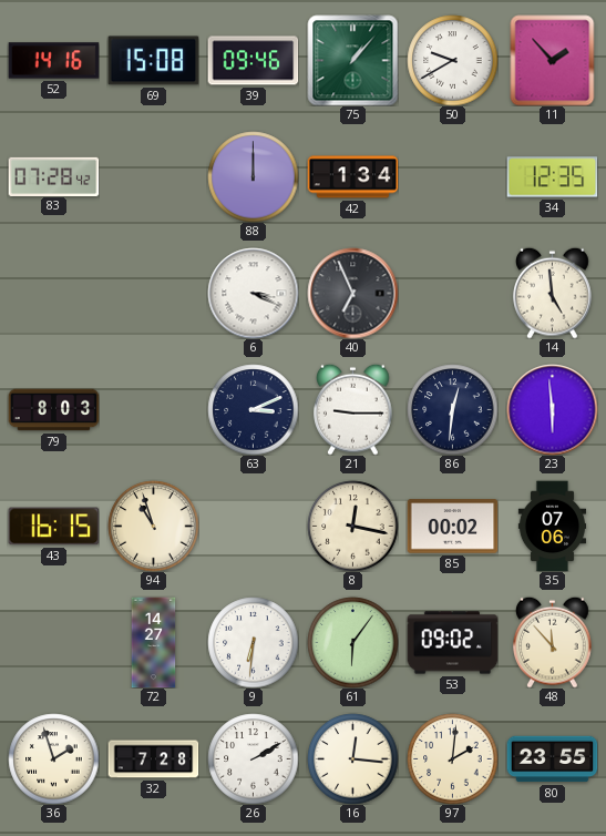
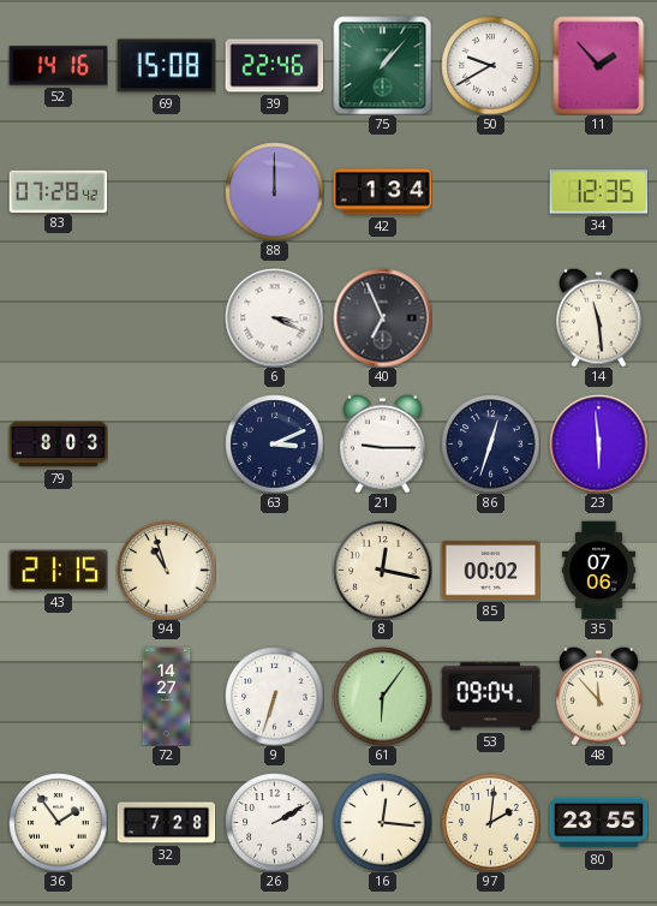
39: 09:46 -> 22:46
14: 4:59 -> 11:29
86: 12:31 -> 12:33
43: 16:15 -> 21:15
9: 6:31 -> 6:33
53: 09:02 -> 09:04
36: 1:57 -> 1:54
